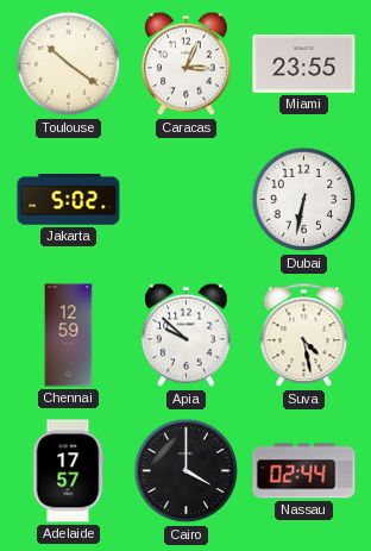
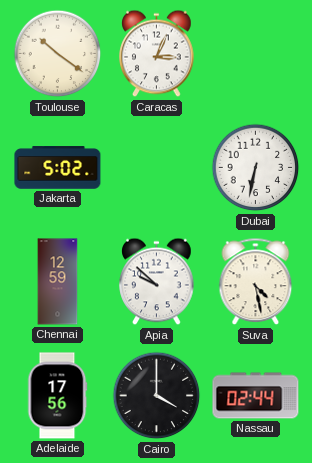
Miami: 23:55 -> none
Adelaide: 17:57 -> 17:56
